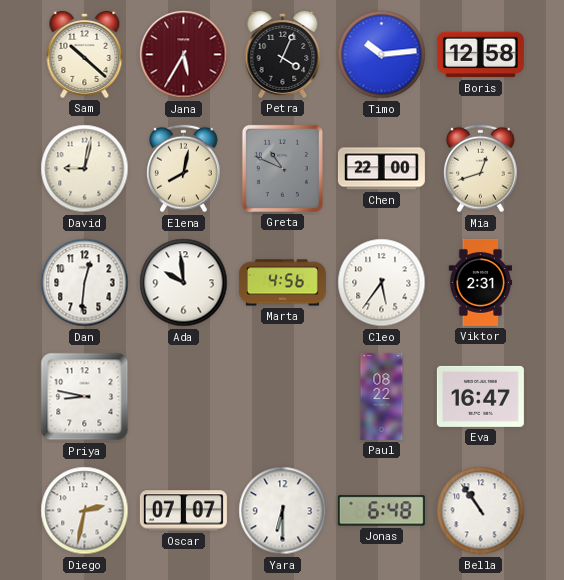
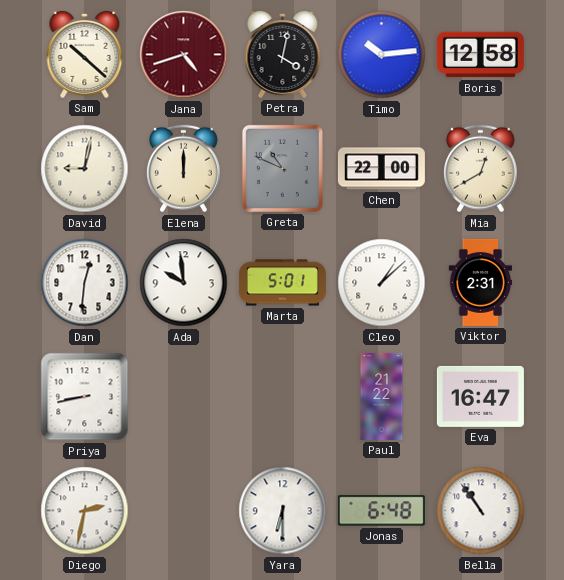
Jana: 5:35 -> 4:42
Petra: 4:04 -> 4:02
Elena: 8:02 -> 12:00
Mia: 12:42 -> 12:40
Marta: 4:56 -> 5:01
Cleo: 5:36 -> 1:08
Priya: 8:47 -> 8:43
Paul: 08:22 -> 21:22
Oscar: 07:07 -> none
